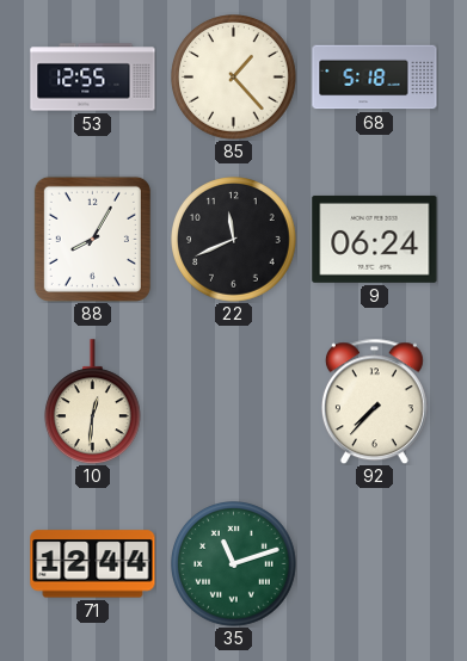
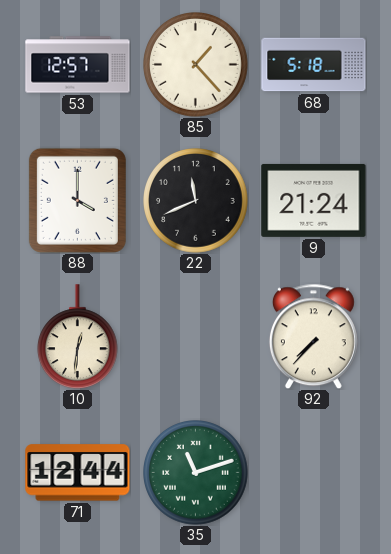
53: 12:55 -> 12:57
88: 8:05 -> 4:00
9: 06:24 -> 21:24
